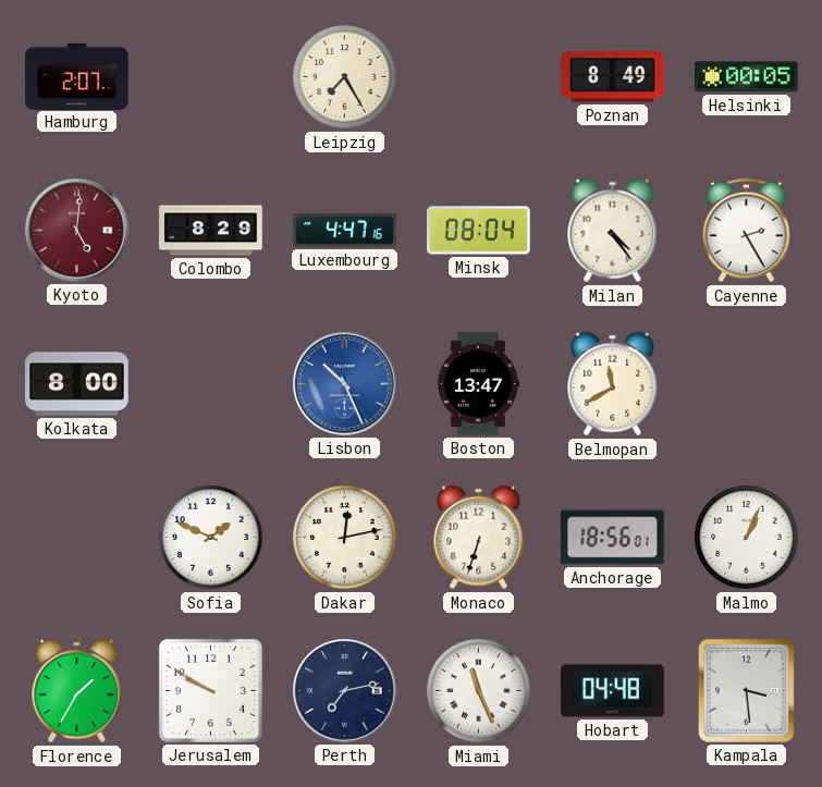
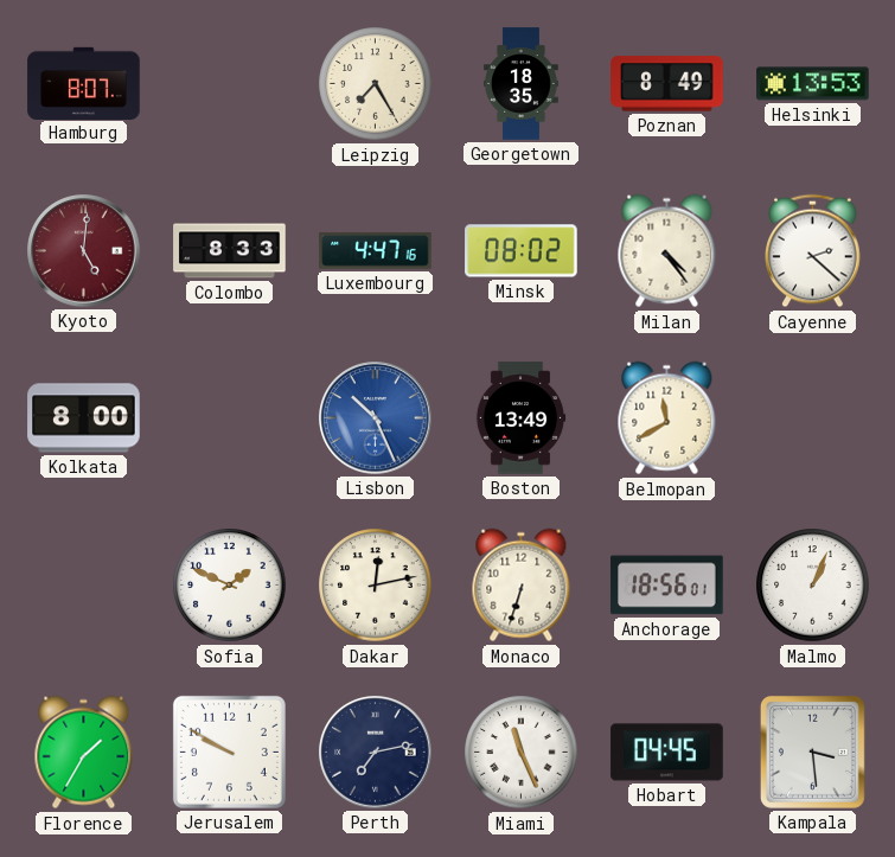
Hamburg: 2:07 -> 8:07
Georgetown: none -> 18:35
Helsinki: 00:05 -> 13:53
Colombo: 8:29 -> 8:33
Minsk: 08:04 -> 08:02
Cayenne: 2:25 -> 2:22
Boston: 13:47 -> 13:49
Hobart: 04:48 -> 04:45
